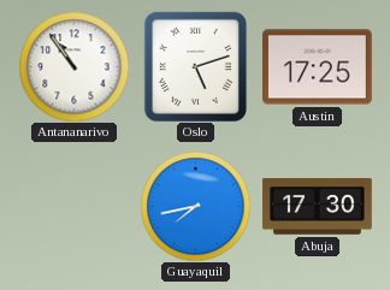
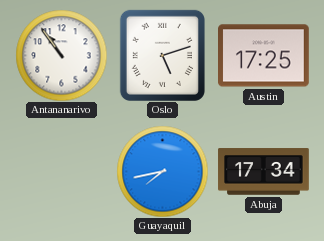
Abuja: 17:30 -> 17:34
